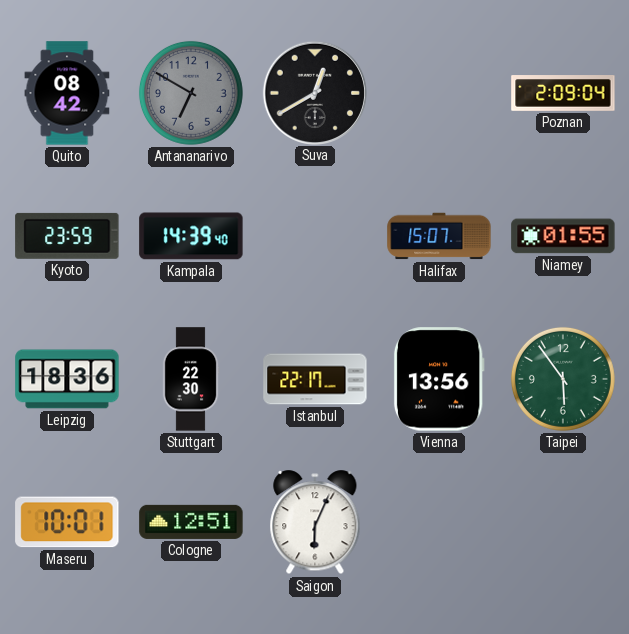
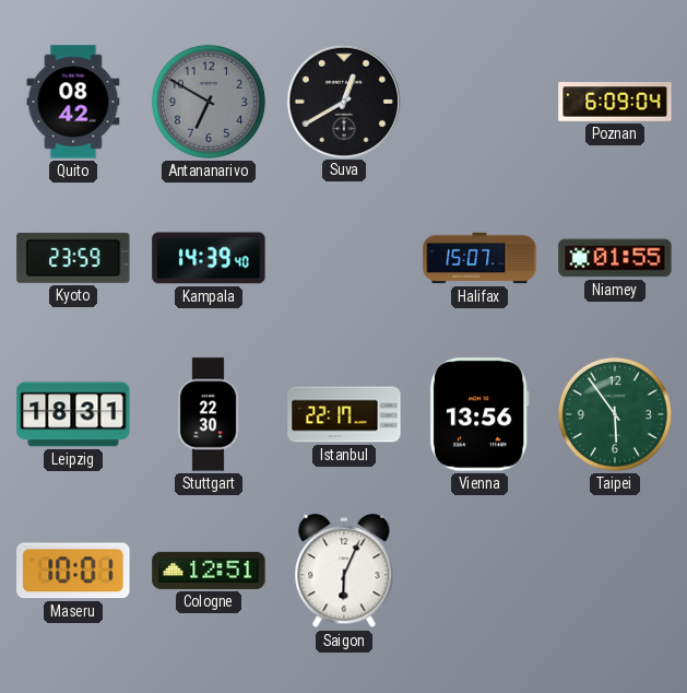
Poznan: 2:09 -> 6:09
Leipzig: 18:36 -> 18:31
